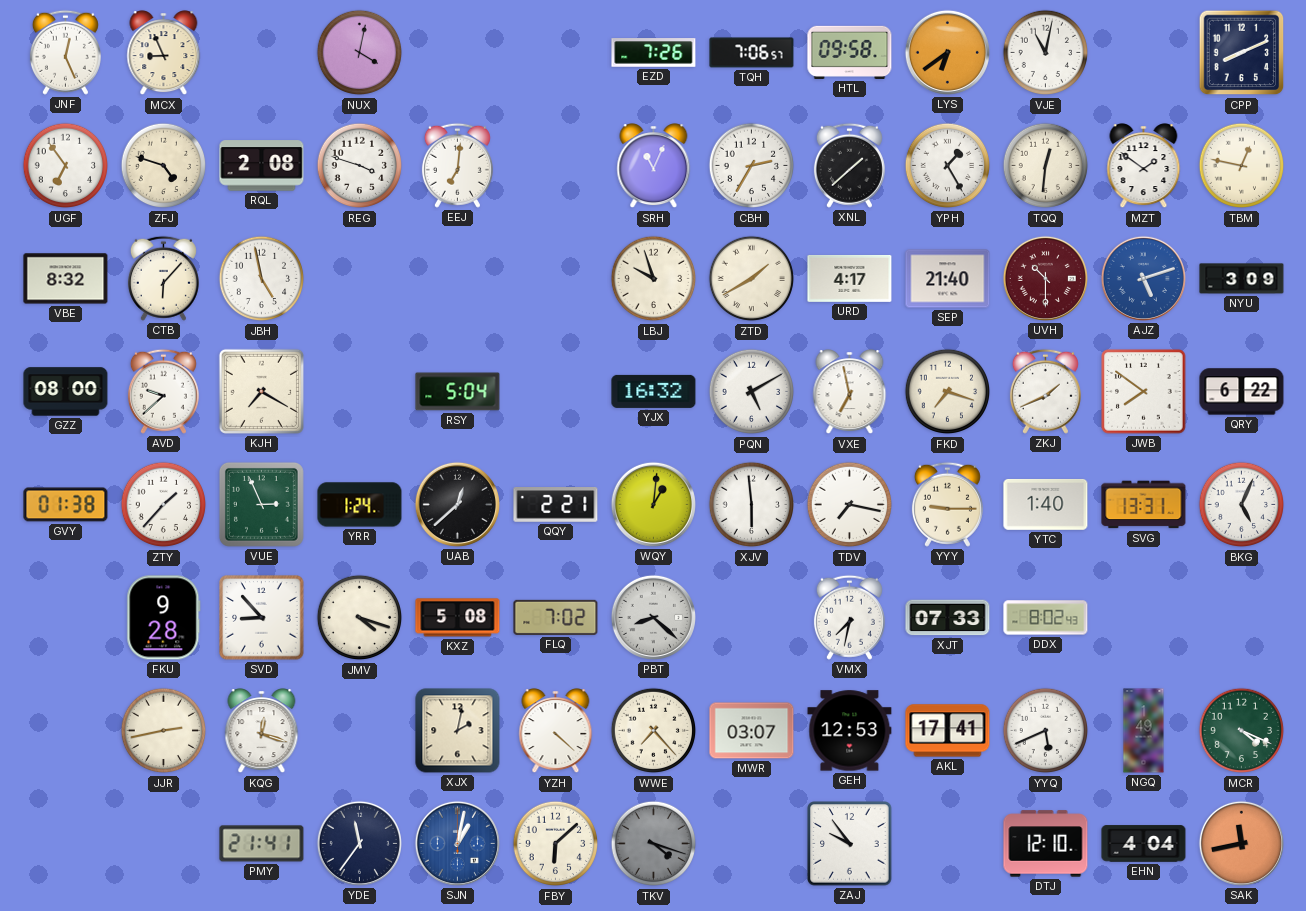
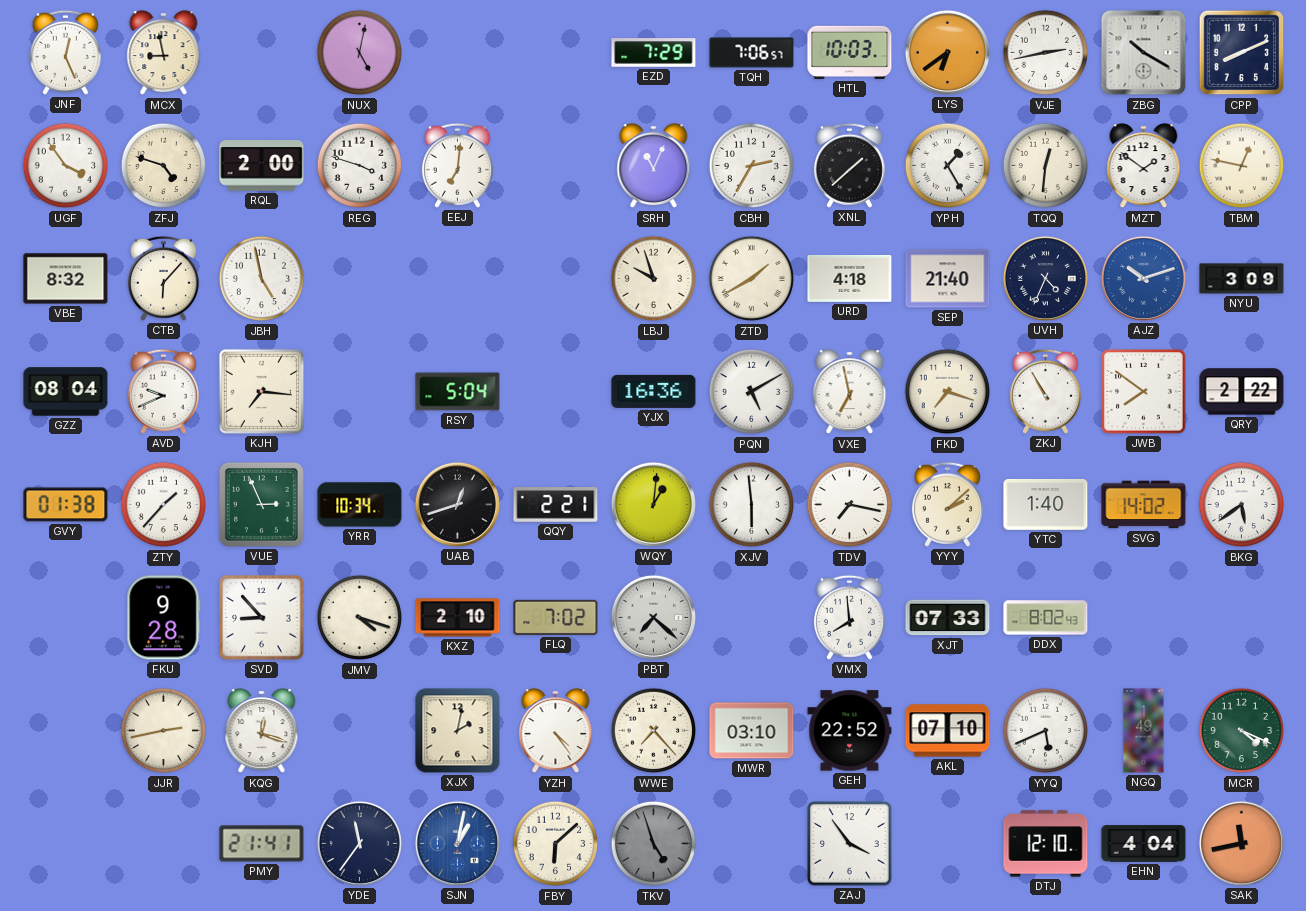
MCX: 8:56 -> 8:58
NUX: 4:02 -> 5:02
EZD: 7:26 -> 7:29
HTL: 09:58 -> 10:03
VJE: 11:02 -> 2:43
ZBG: none -> 10:20
UGF: 6:54 -> 3:54
RQL: 2:08 -> 2:00
URD: 4:17 -> 4:18
UVH: 10:30 -> 4:34
UVH dial: burgundy -> navy
AJZ: 5:12 -> 10:12
GZZ: 08:00 -> 08:04
AVD: 9:38 -> 9:41
KJH: 7:20 -> 7:16
YJX: 16:32 -> 16:36
ZKJ: 1:41 -> 10:55
QRY: 6:22 -> 2:22
YRR: 1:24 -> 10:34
UAB: 12:38 -> 12:42
YYY: 9:15 -> 2:08
SVG: 13:31 -> 14:02
BKG: 5:04 -> 5:39
KXZ: 5:08 -> 2:10
PBT: 8:22 -> 7:22
VMX: 7:32 -> 7:59
YZH: 4:22 -> 4:24
MWR: 03:07 -> 03:10
GEH: 12:53 -> 22:52
AKL: 17:41 -> 07:10
TKV: 4:18 -> 4:57
ZAJ: 9:54 -> 3:54
